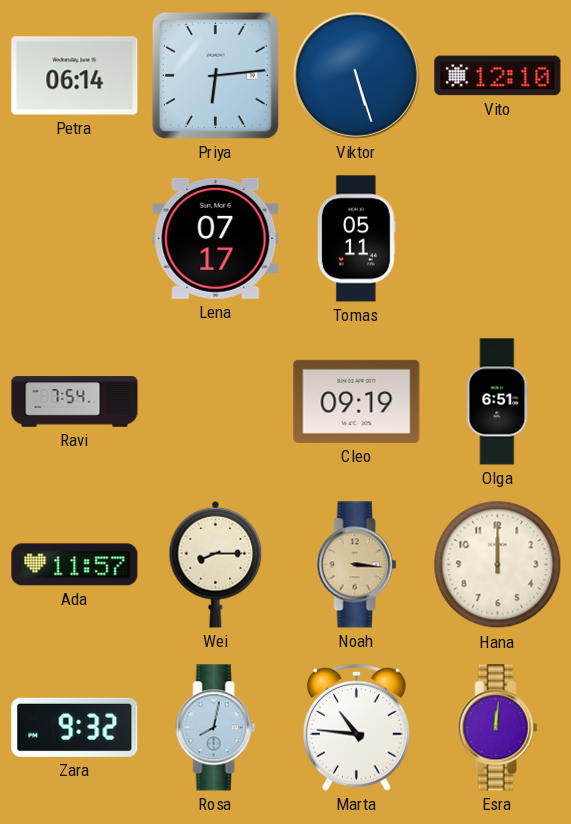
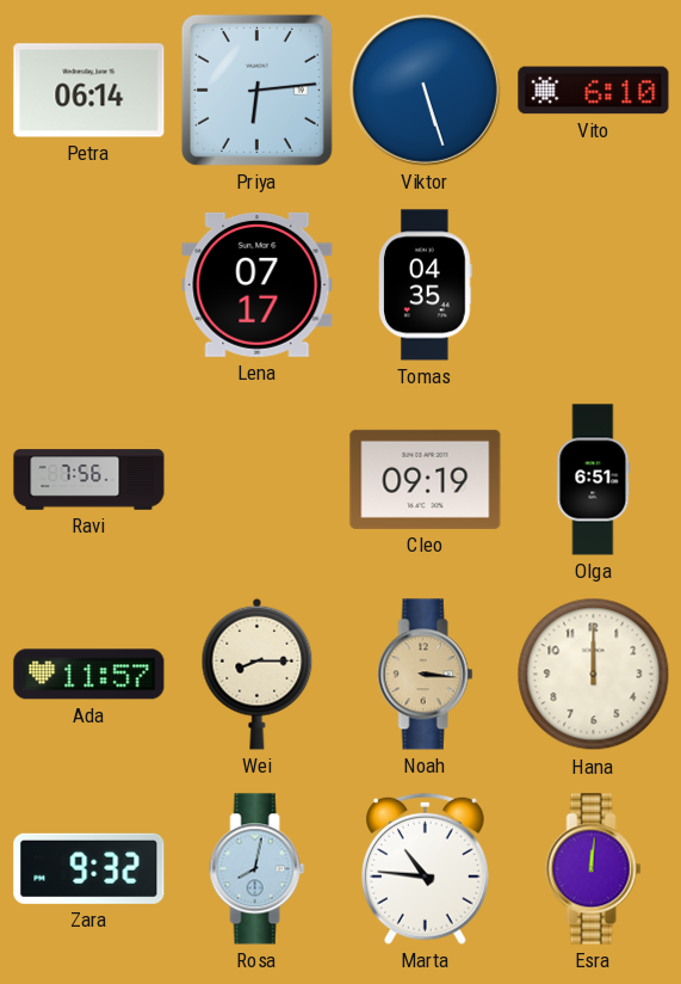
Vito: 12:10 -> 6:10
Tomas: 05:11 -> 04:35
Ravi: 7:54 -> 7:56
